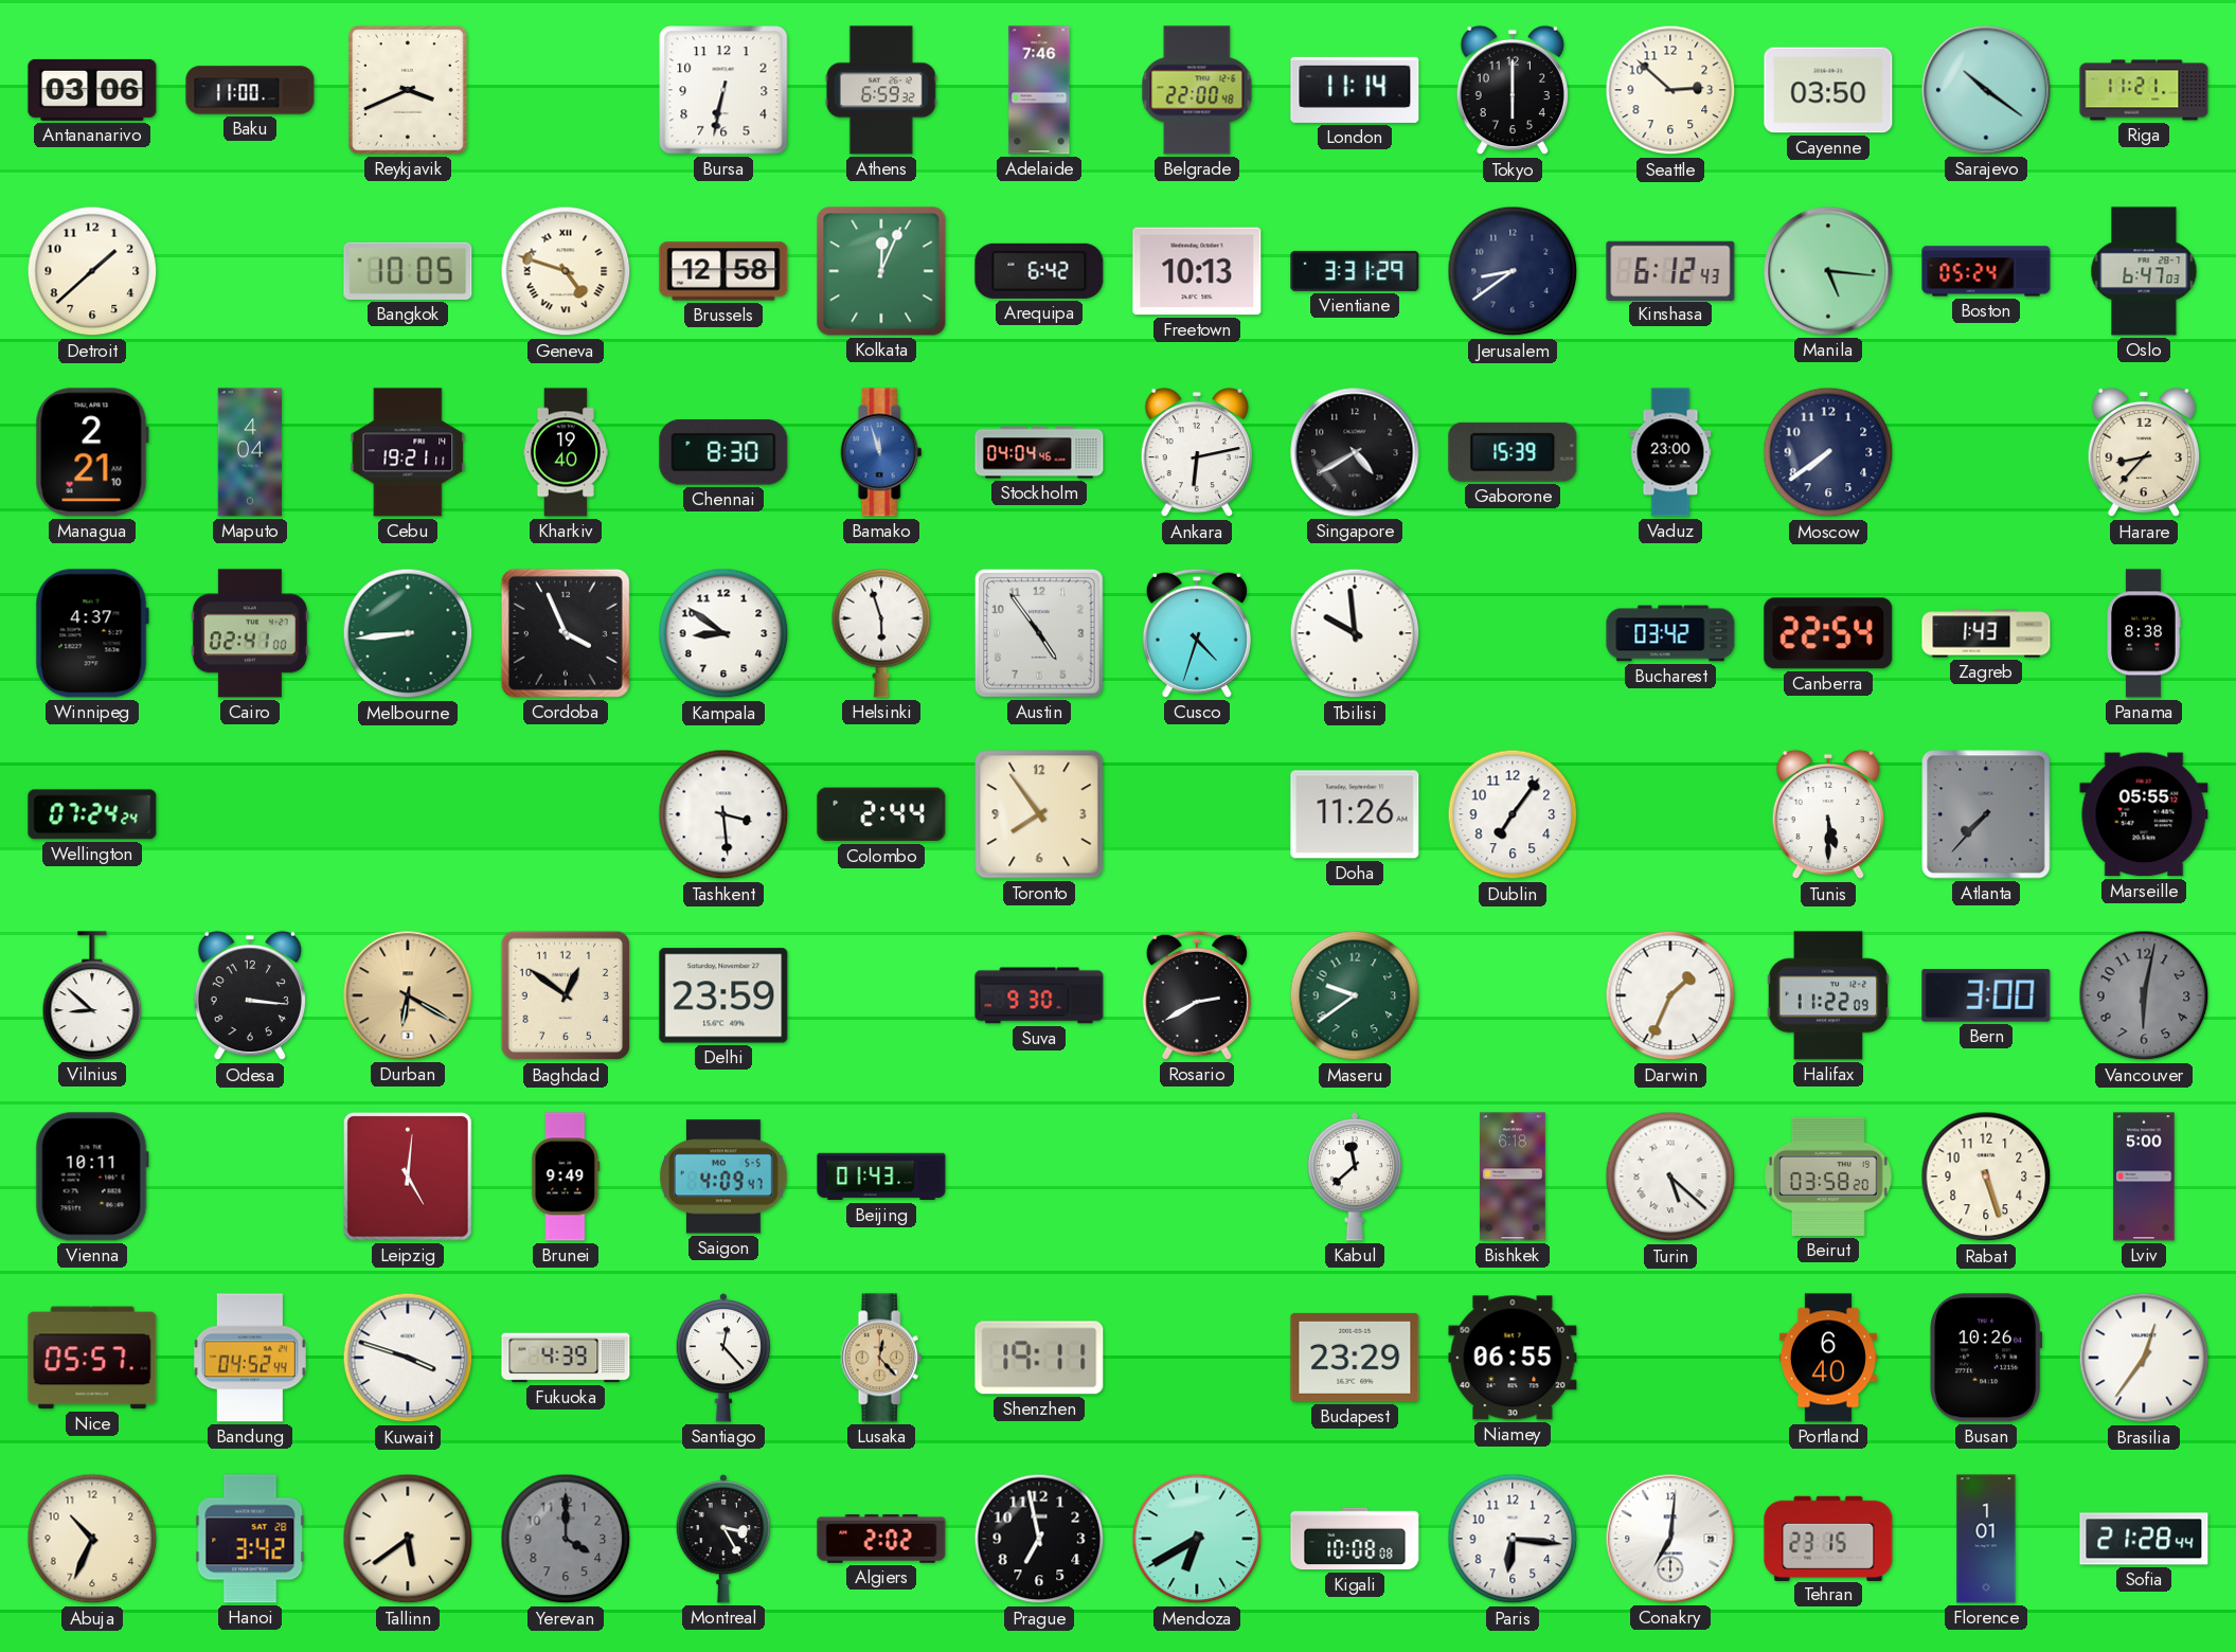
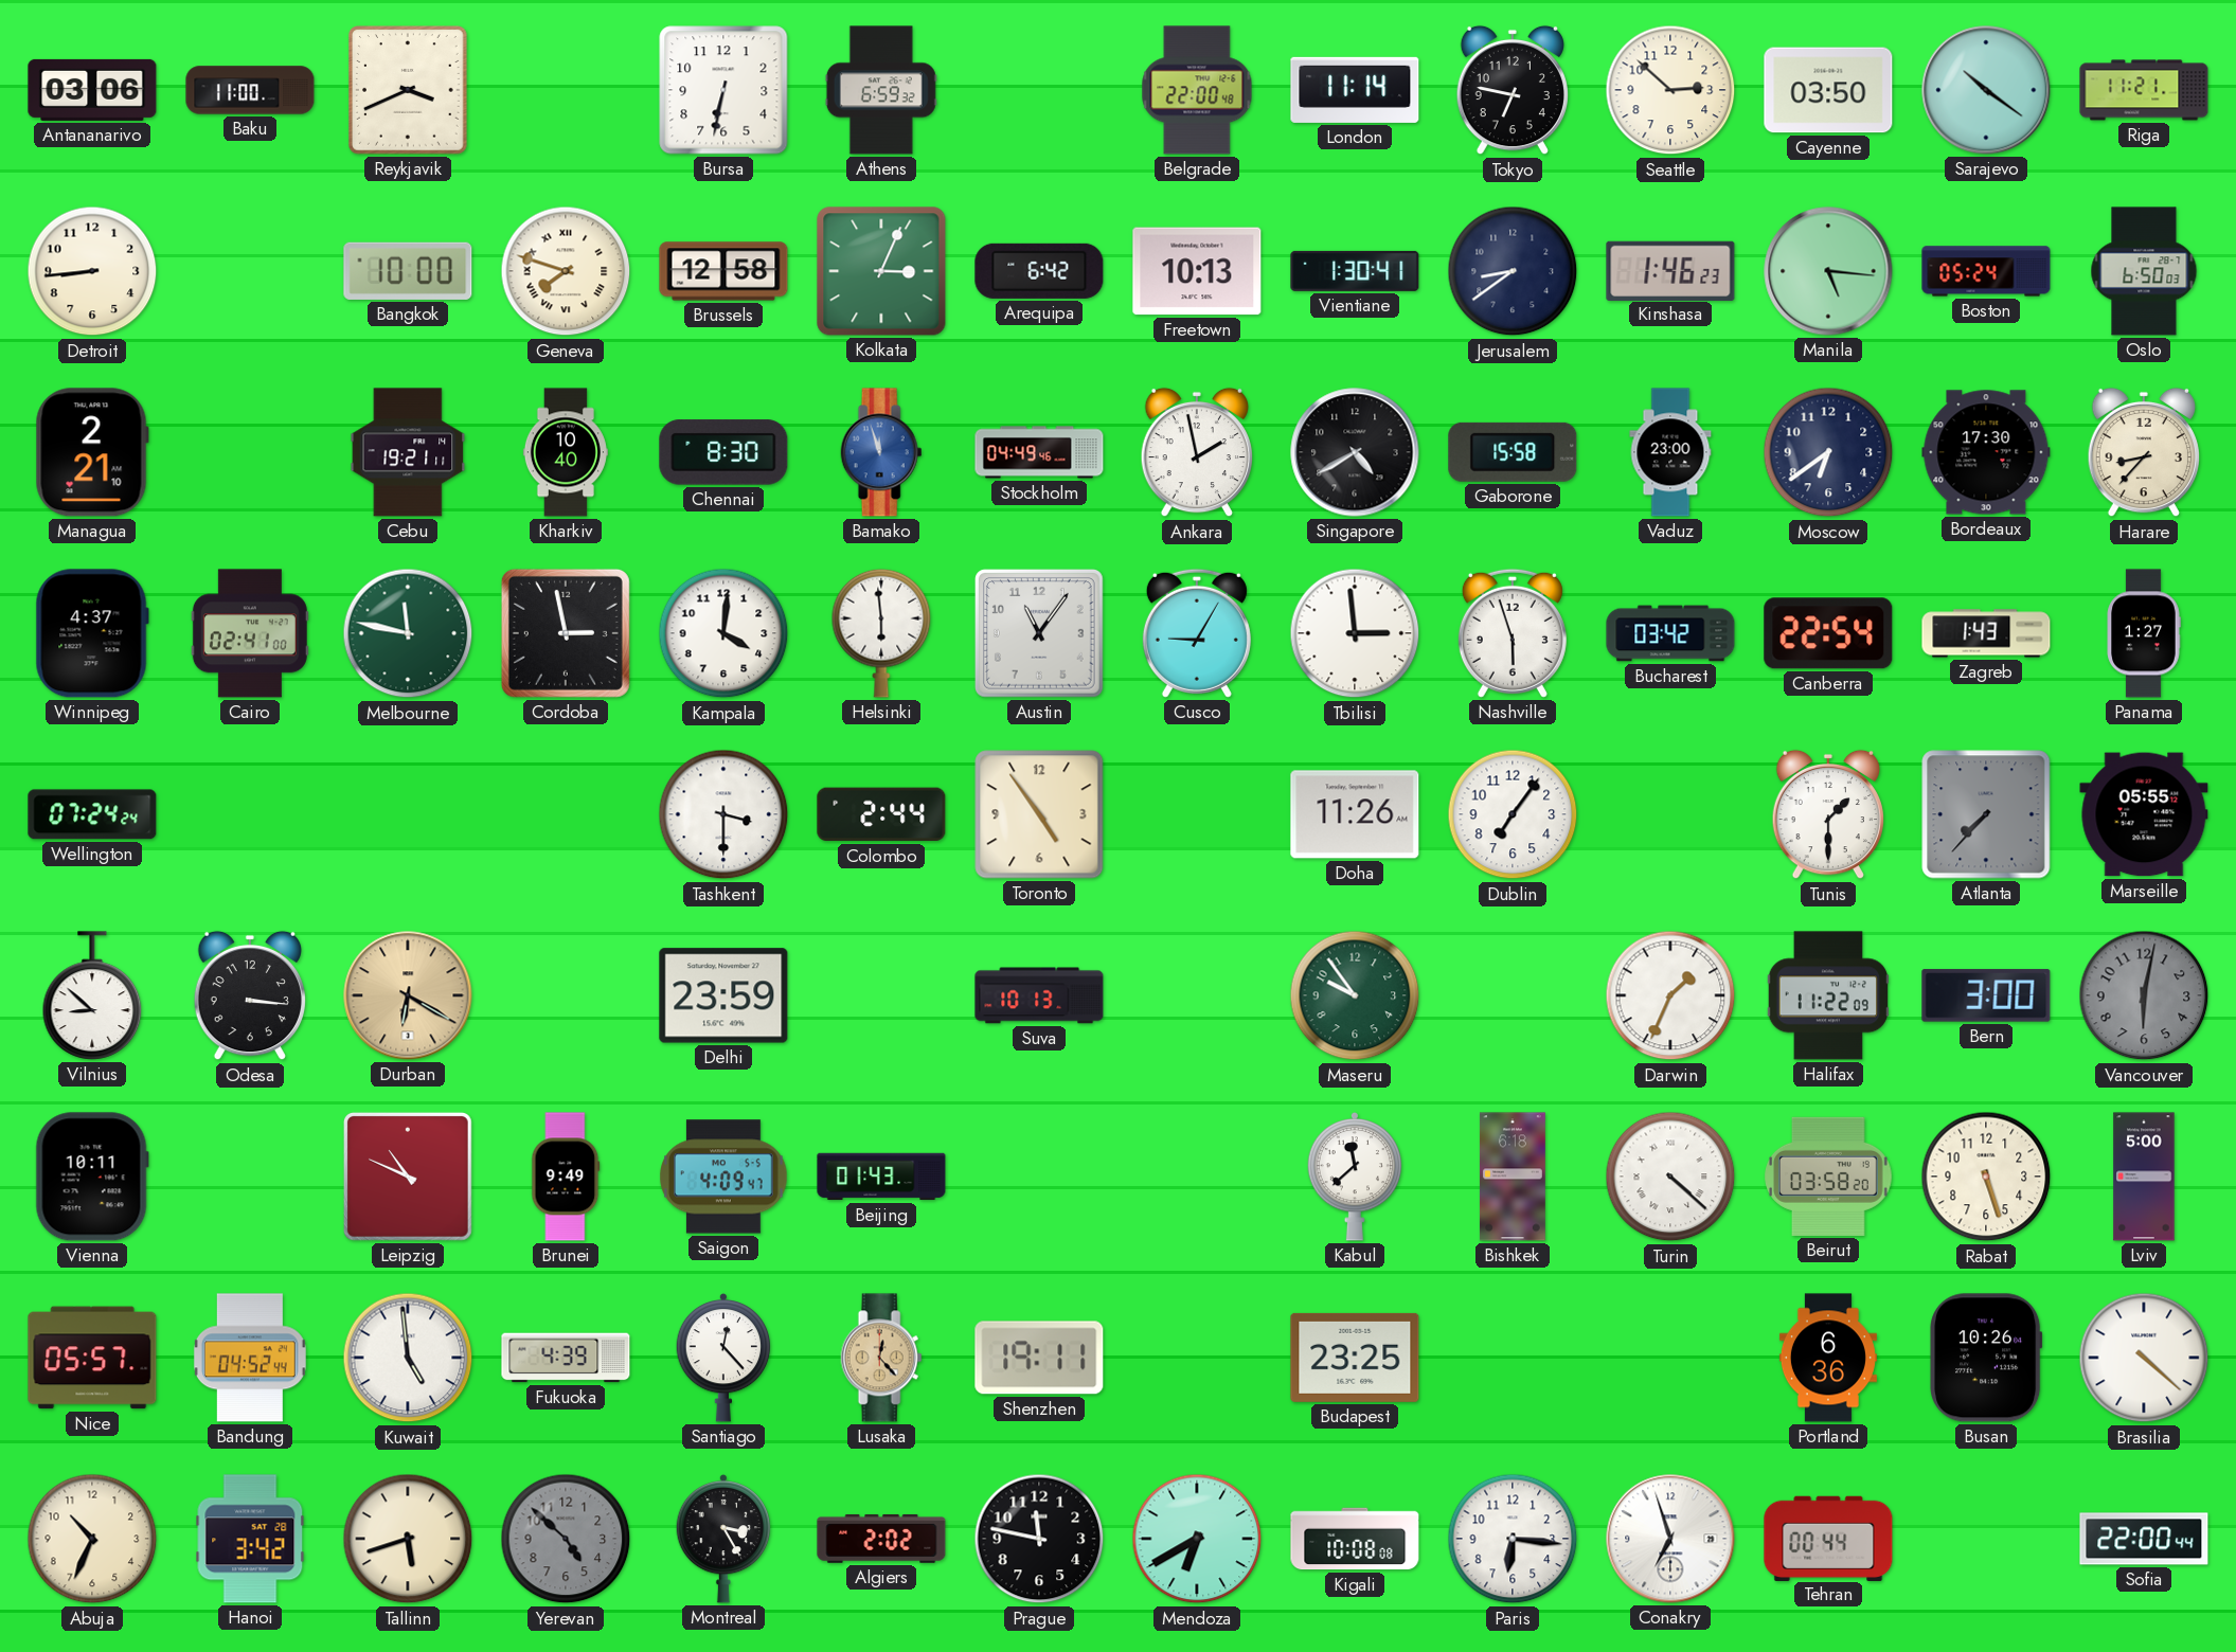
Adelaide: 7:46 -> none
Tokyo: 6:00 -> 6:47
Detroit: 1:38 -> 8:44
Bangkok: 10:05 -> 10:00
Geneva: 4:48 -> 7:48
Kolkata: 12:04 -> 3:04
Vientiane: 3:31 -> 1:30
Kinshasa: 6:12 -> 1:46
Oslo: 6:47 -> 6:50
Maputo: 4:04 -> none
Kharkiv: 19:40 -> 10:40
Stockholm: 04:04 -> 04:49
Ankara: 6:13 -> 1:58
Gaborone: 15:39 -> 15:58
Moscow: 7:39 -> 6:39
Bordeaux: none -> 17:30
Melbourne: 8:44 -> 11:47
Cordoba: 3:56 -> 2:58
Kampala: 8:51 -> 4:01
Helsinki: 5:57 -> 5:59
Austin: 4:54 -> 11:06
Cusco: 4:33 -> 9:05
Tbilisi: 9:59 -> 2:59
Nashville: none -> 5:57
Panama: 8:38 -> 1:27
Tashkent: 3:29 -> 3:30
Toronto: 7:54 -> 4:54
Tunis: 5:30 -> 1:30
Baghdad: 12:51 -> none
Suva: 9:30 -> 10:13
Rosario: 2:40 -> none
Maseru: 9:39 -> 9:54
Leipzig: 5:01 -> 10:49
Turin: 5:22 -> 4:22
Kuwait: 3:48 -> 4:59
Budapest: 23:29 -> 23:25
Niamey: 06:55 -> none
Portland: 6:40 -> 6:36
Brasilia: 12:36 -> 4:22
Tallinn: 5:39 -> 5:42
Yerevan: 4:00 -> 4:52
Prague: 6:58 -> 11:47
Conakry: 7:01 -> 6:57
Tehran: 23:15 -> 00:44
Florence: 1:01 -> none
Sofia: 21:28 -> 22:00
